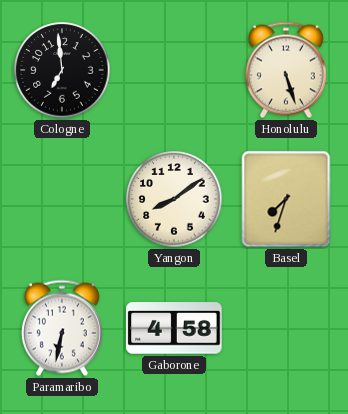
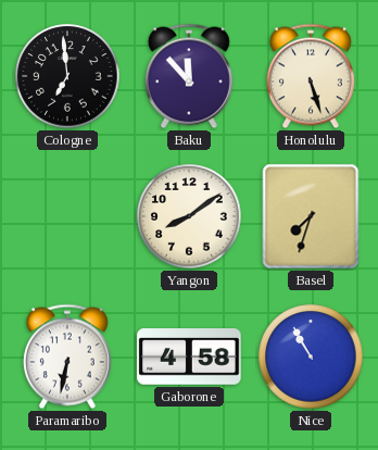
Baku: none -> 11:53
Nice: none -> 10:55
